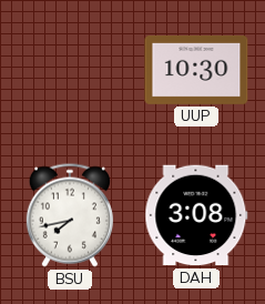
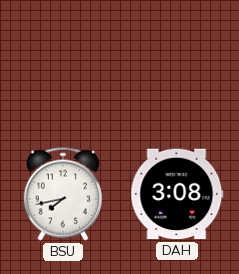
UUP: 10:30 -> none
